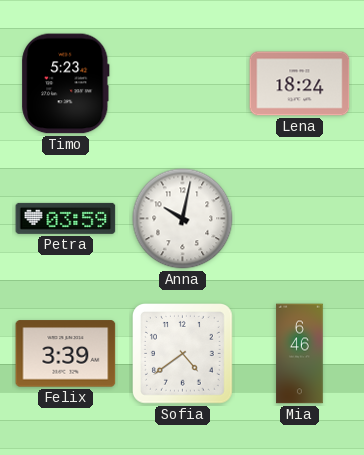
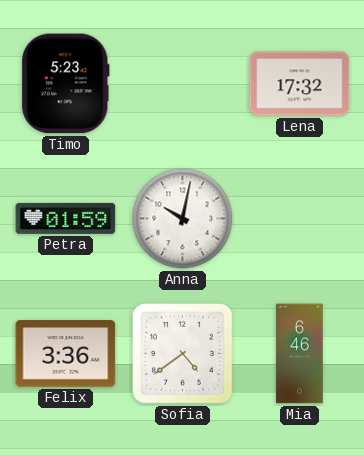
Lena: 18:24 -> 17:32
Petra: 03:59 -> 01:59
Felix: 3:39 -> 3:36
